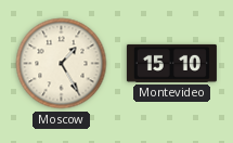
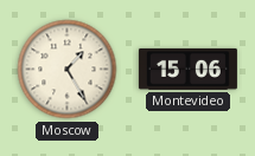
Montevideo: 15:10 -> 15:06
